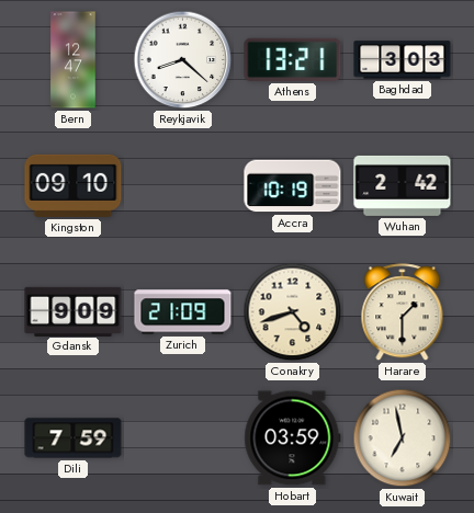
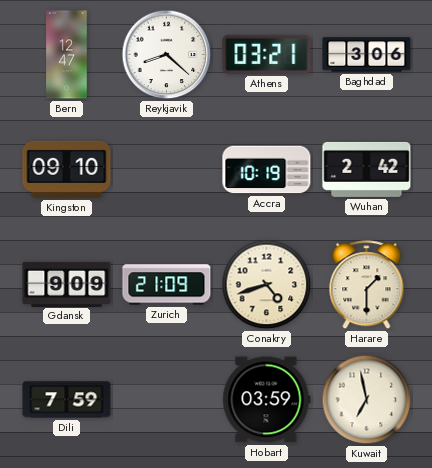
Athens: 13:21 -> 03:21
Baghdad: 3:03 -> 3:06
